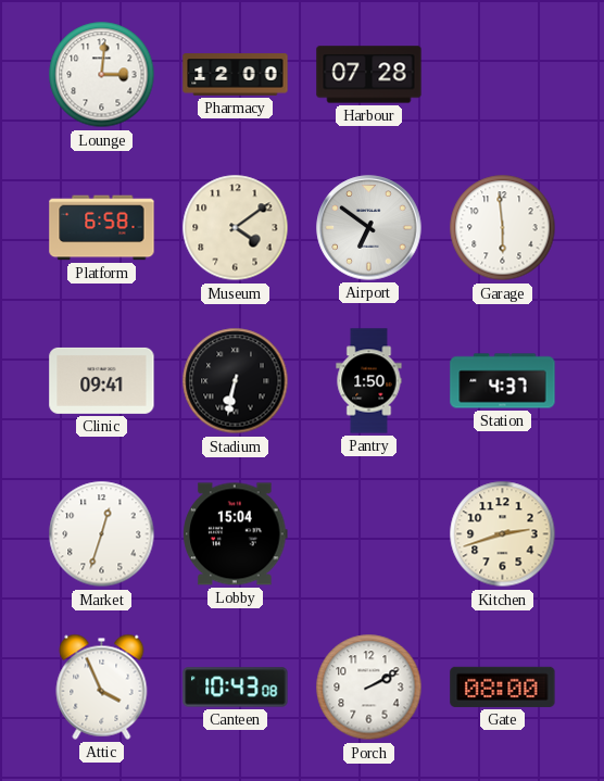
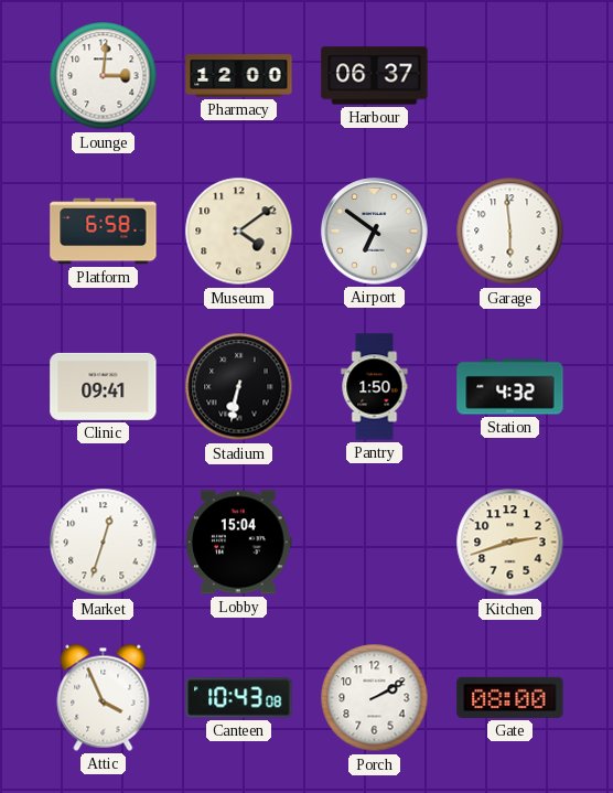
Harbour: 07:28 -> 06:37
Station: 4:37 -> 4:32
